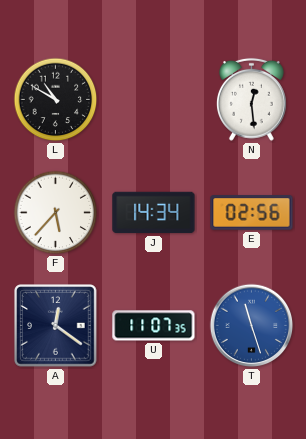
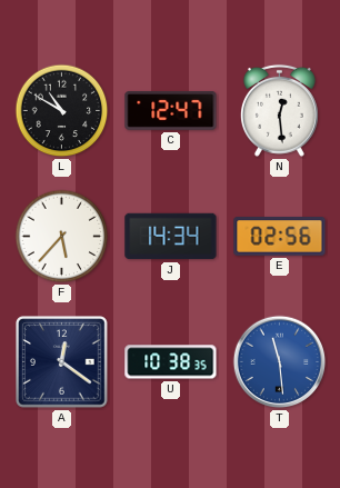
C: none -> 12:47
U: 11:07 -> 10:38
T: 11:27 -> 11:29
